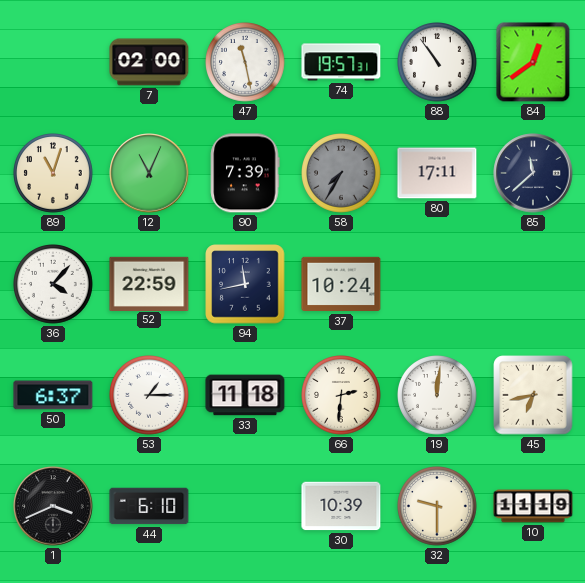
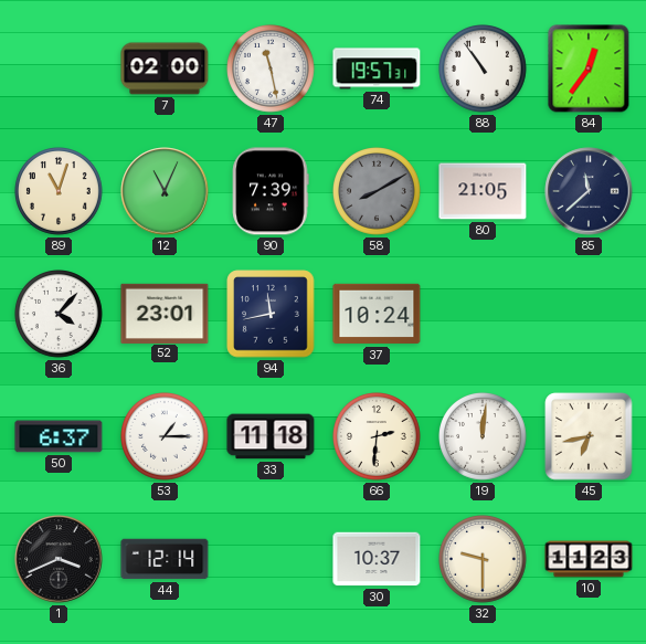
84: 12:39 -> 12:36
58: 7:35 -> 8:10
80: 17:11 -> 21:05
52: 22:59 -> 23:01
44: 6:10 -> 12:14
30: 10:39 -> 10:37
10: 11:19 -> 11:23
